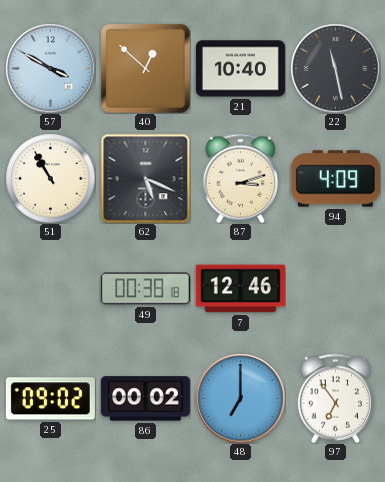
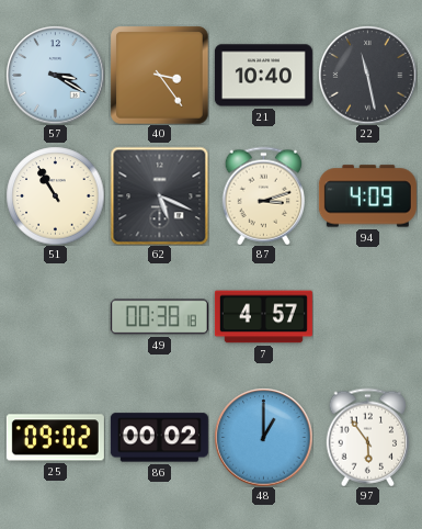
57: 3:50 -> 3:20
40: 12:52 -> 3:24
7: 12:46 -> 4:57
48: 7:00 -> 1:00
97: 6:54 -> 5:54
